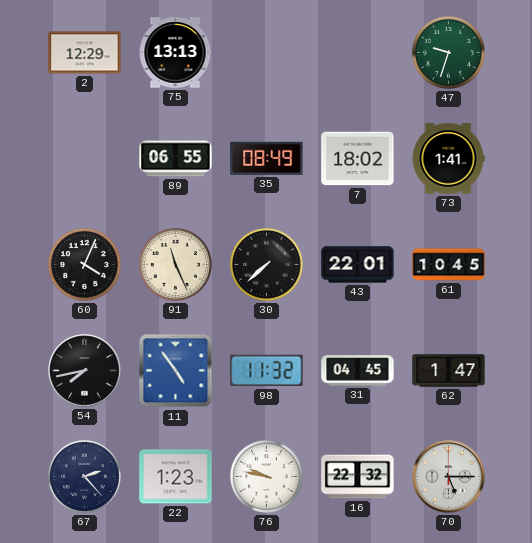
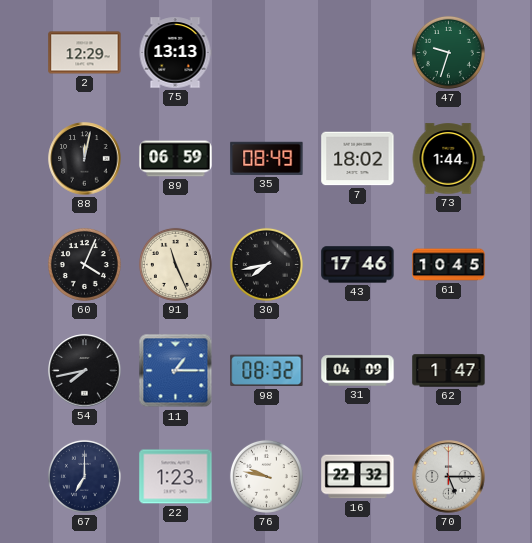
88: none -> 12:02
89: 06:55 -> 06:59
73: 1:41 -> 1:44
30: 7:38 -> 7:43
43: 22:01 -> 17:46
11: 4:54 -> 1:15
98: 11:32 -> 08:32
31: 04:45 -> 04:09
67: 2:23 -> 7:00
